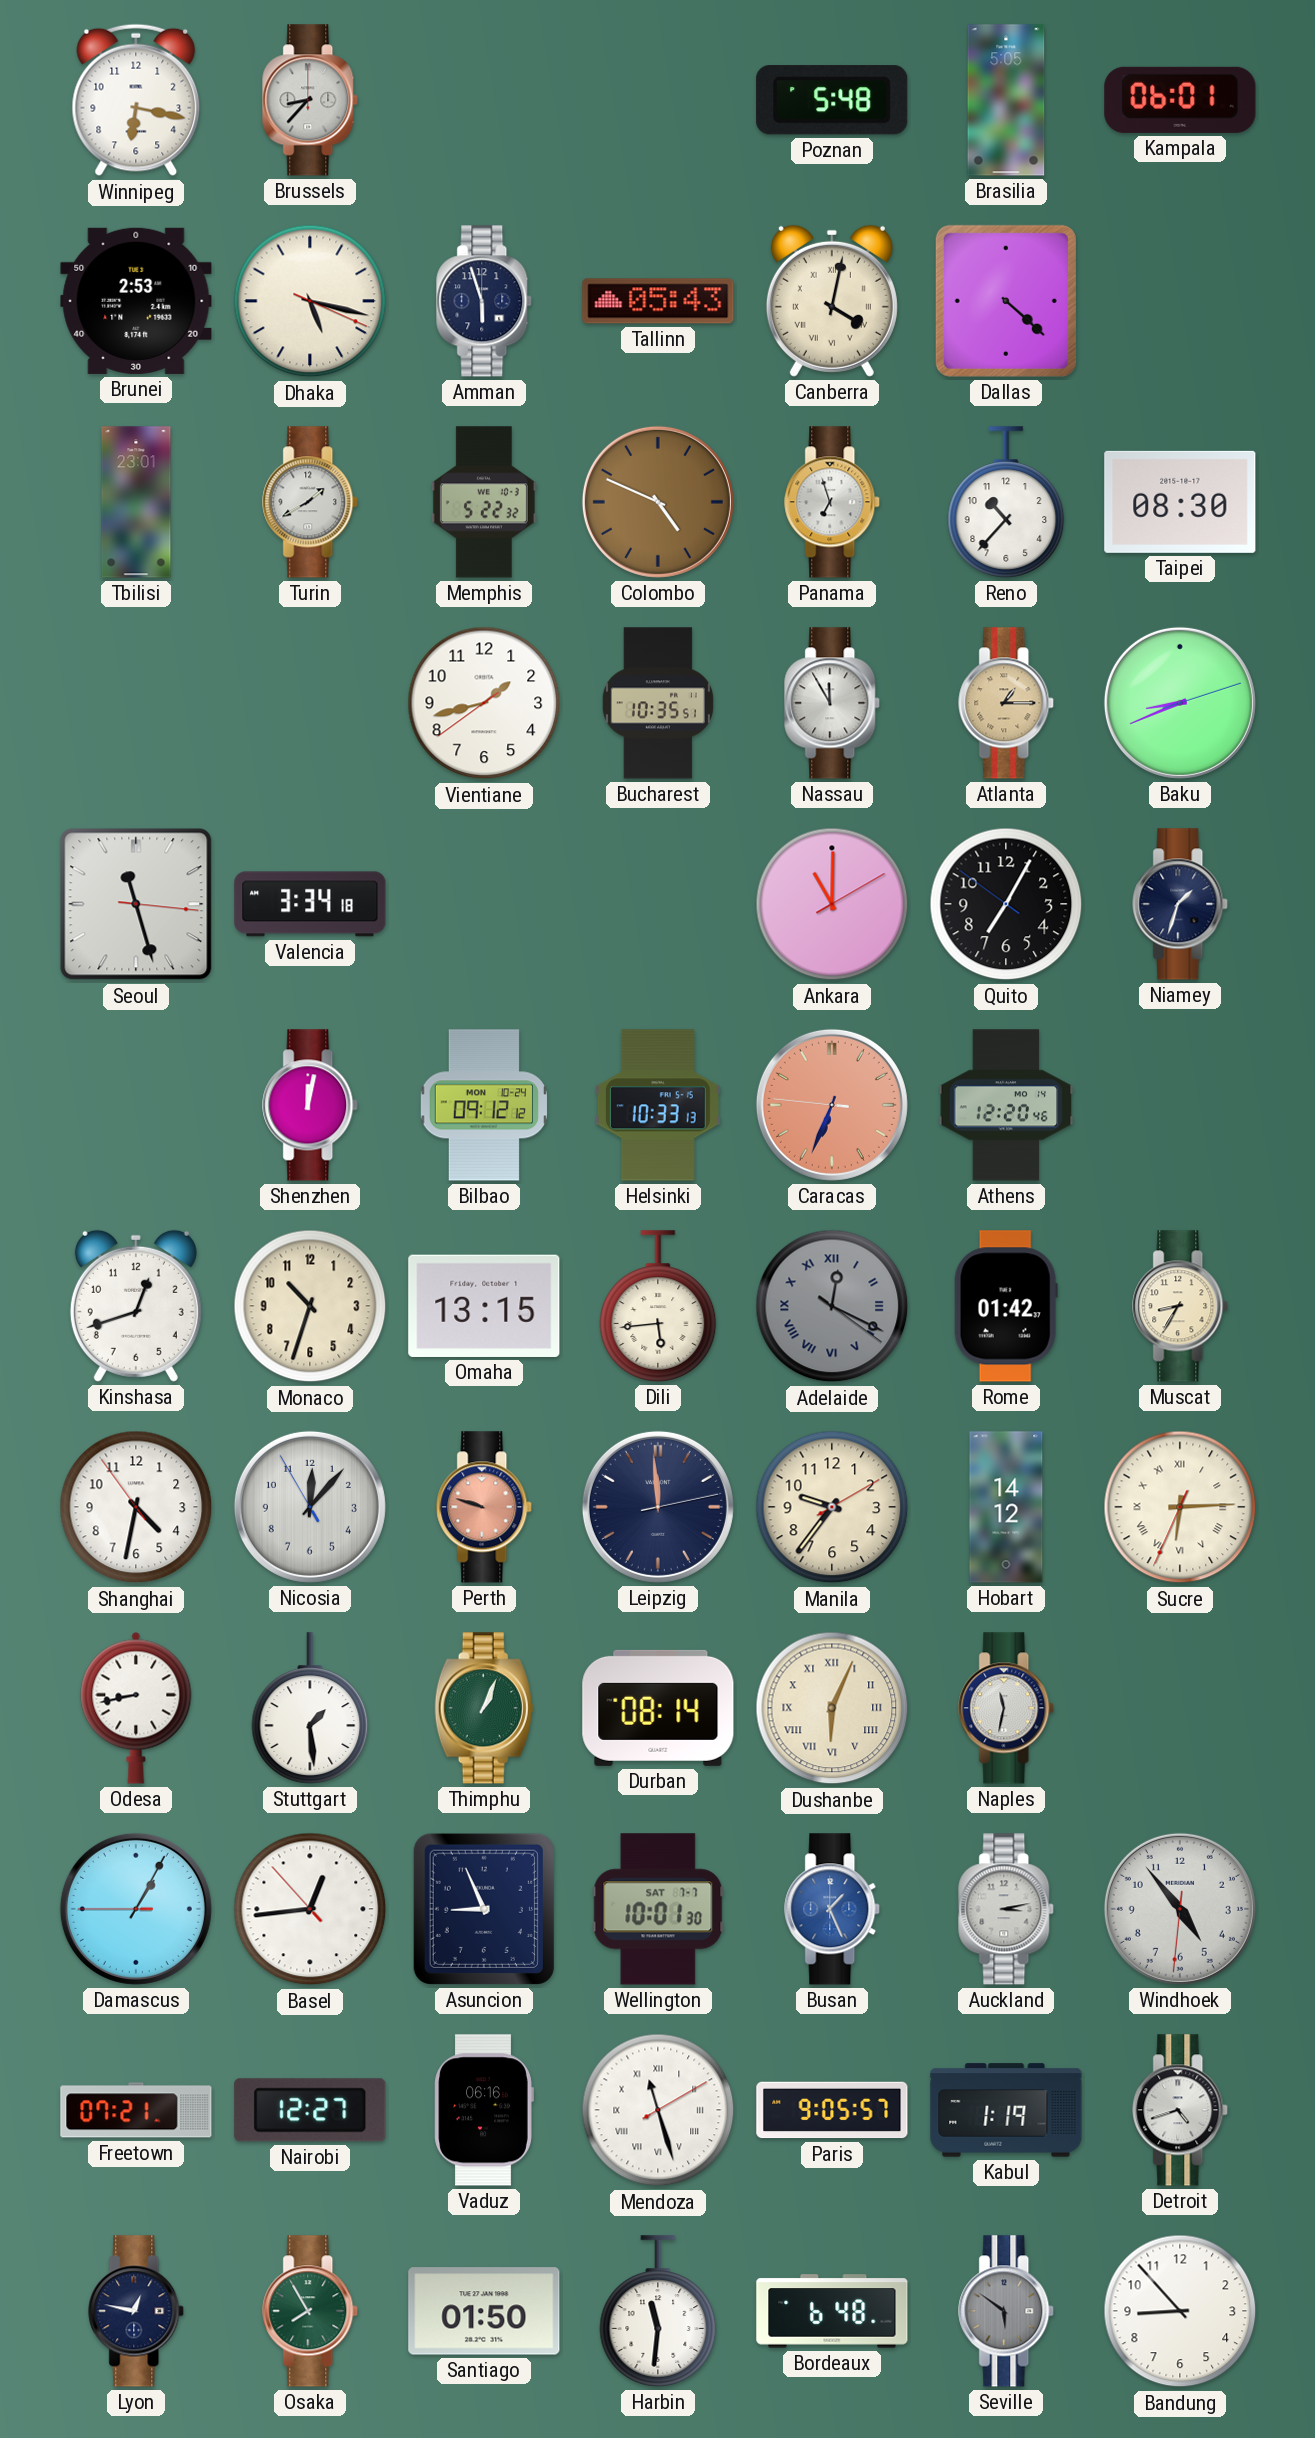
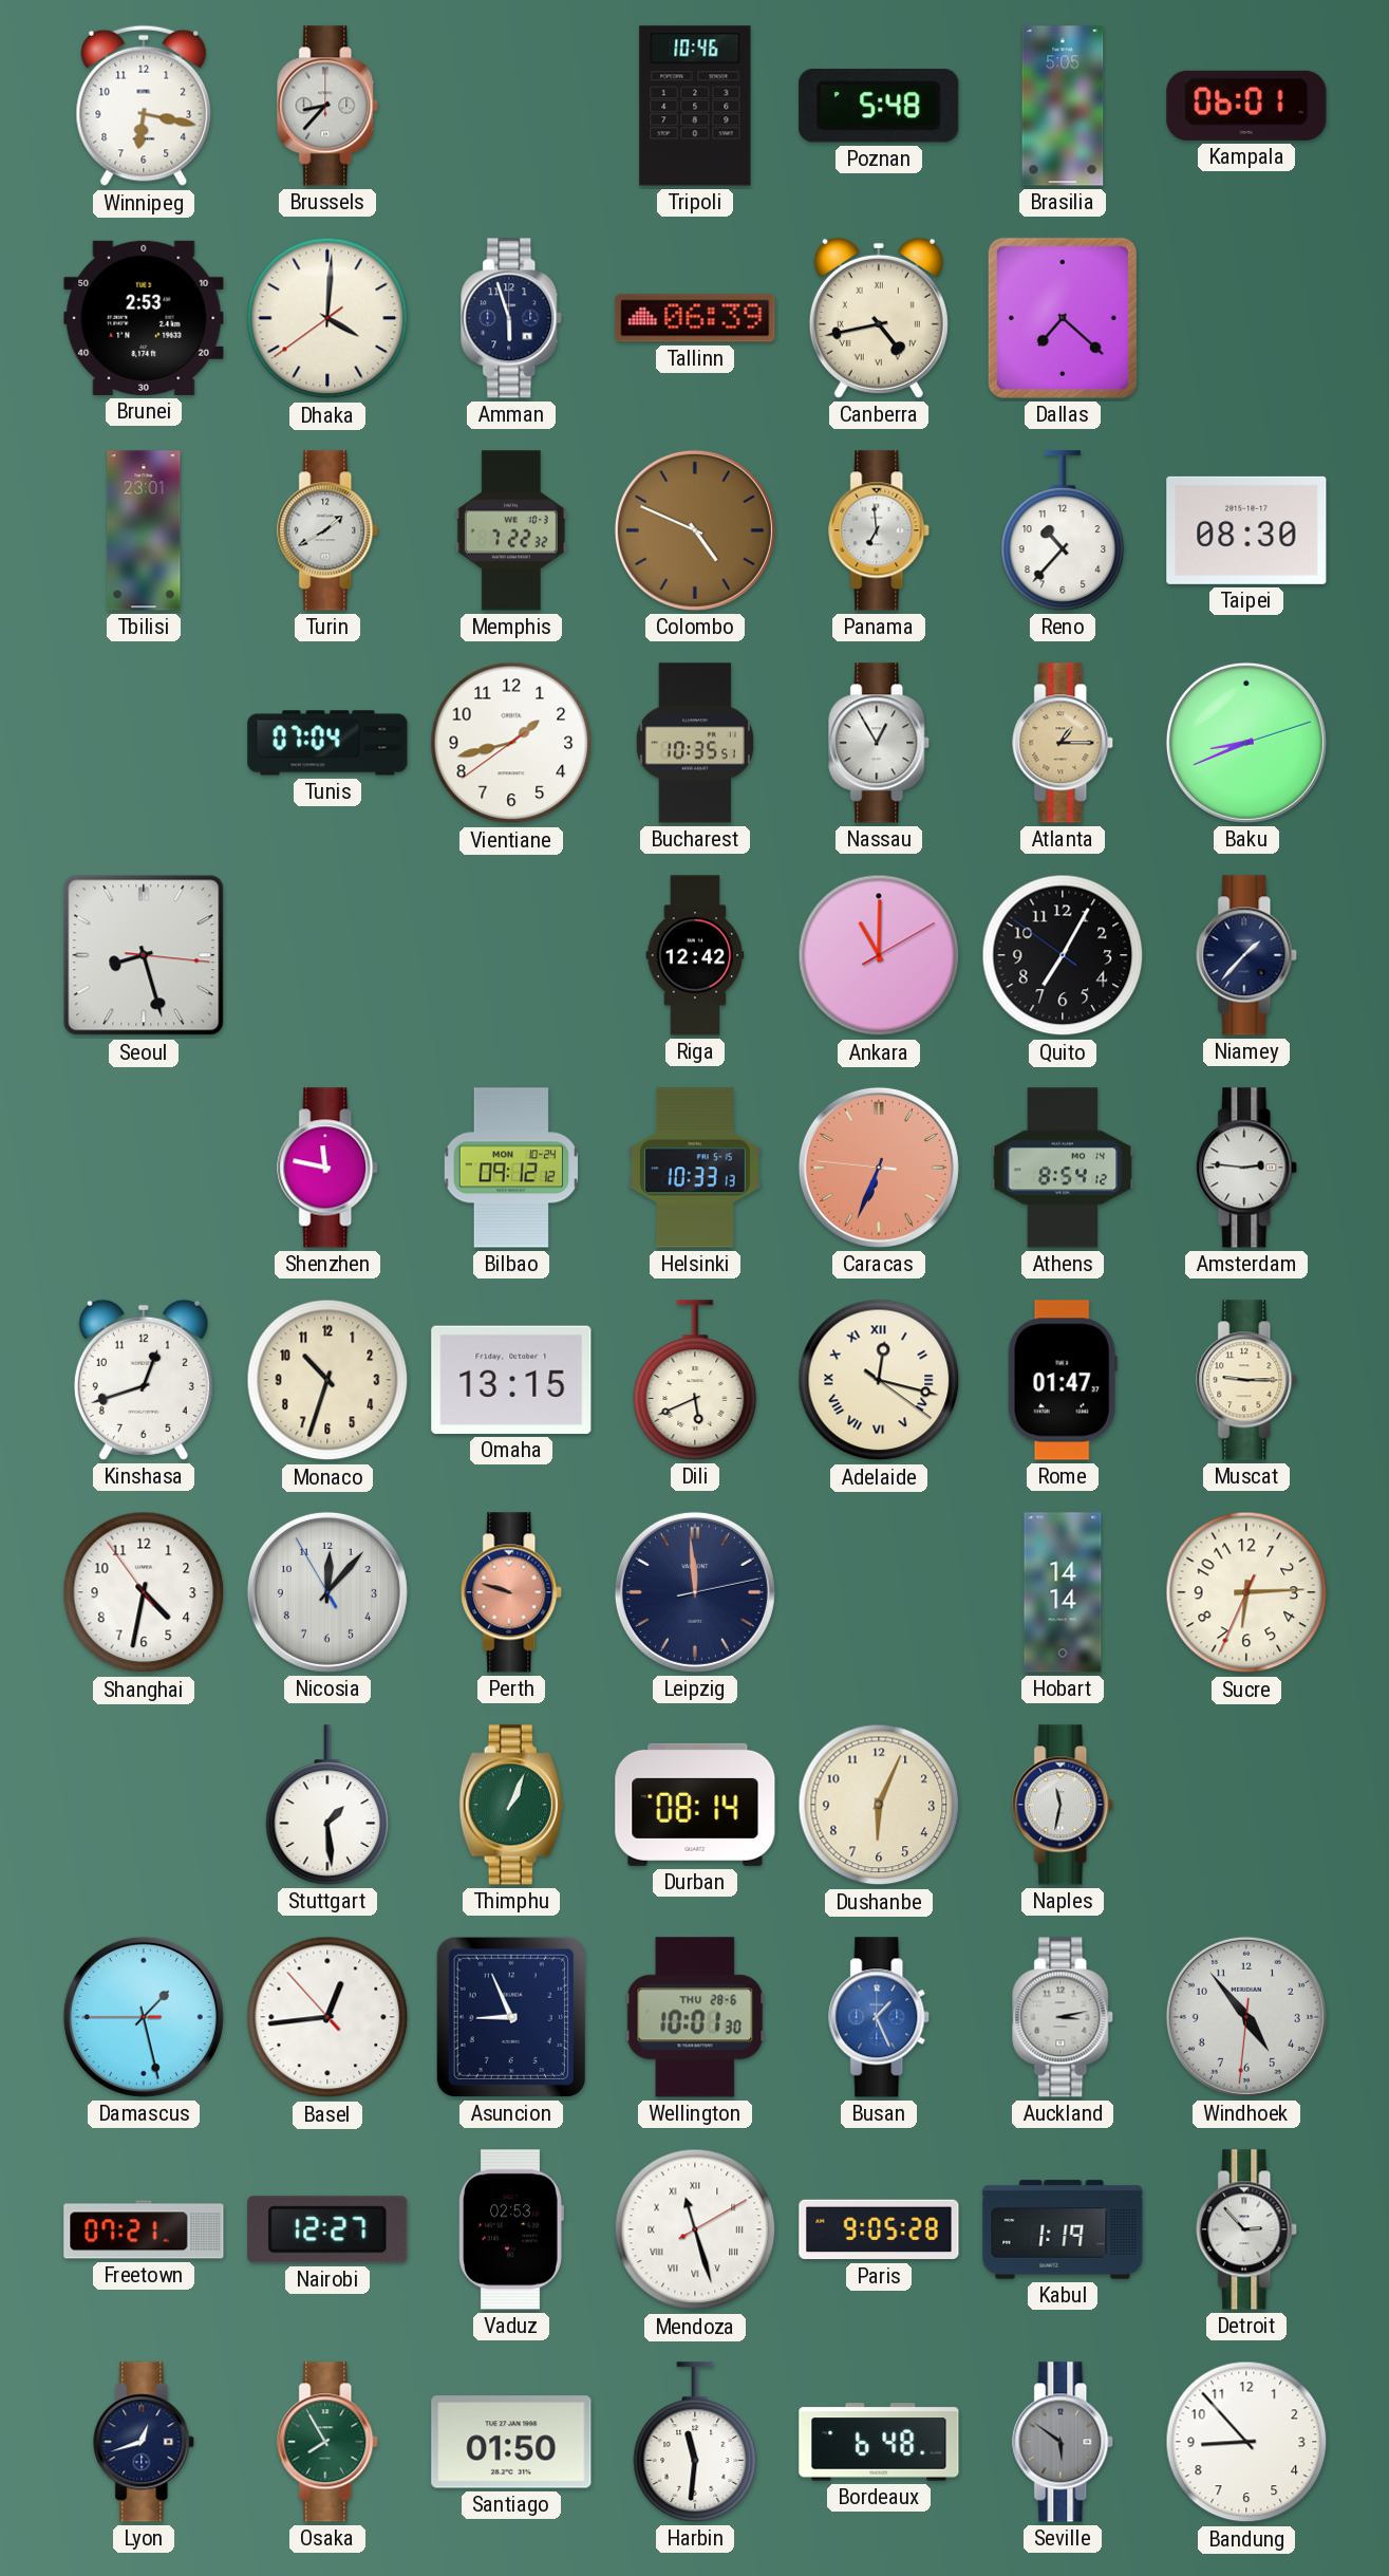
Tripoli: none -> 10:46
Dhaka: 5:17 -> 4:00
Tallinn: 05:43 -> 06:39
Canberra: 4:02 -> 4:43
Dallas: 4:22 -> 7:22
Memphis: 5:22 -> 7:22
Panama: 6:57 -> 6:59
Tunis: none -> 07:04
Nassau: 11:55 -> 12:55
Seoul: 11:27 -> 8:27
Valencia: 3:34 -> none
Riga: none -> 12:42
Niamey: 1:33 -> 1:37
Shenzhen: 12:02 -> 11:47
Athens: 12:20 -> 8:54
Amsterdam: none -> 2:46
Dili: 5:44 -> 5:41
Adelaide: 12:19 -> 12:17
Adelaide dial: grey -> cream
Rome: 01:42 -> 01:47
Muscat: 8:35 -> 9:15
Manila: 9:36 -> none
Hobart: 14:12 -> 14:14
Sucre numerals: Roman -> Arabic
Odesa: 8:43 -> none
Dushanbe numerals: Roman -> Arabic
Damascus: 1:04 -> 1:27
Wellington date: SAT 7-7 -> THU 28-6
Vaduz: 06:16 -> 02:53
Paris: 9:05:57 -> 9:05:28
Detroit: 4:42 -> 2:53
Lyon: 12:47 -> 12:42
